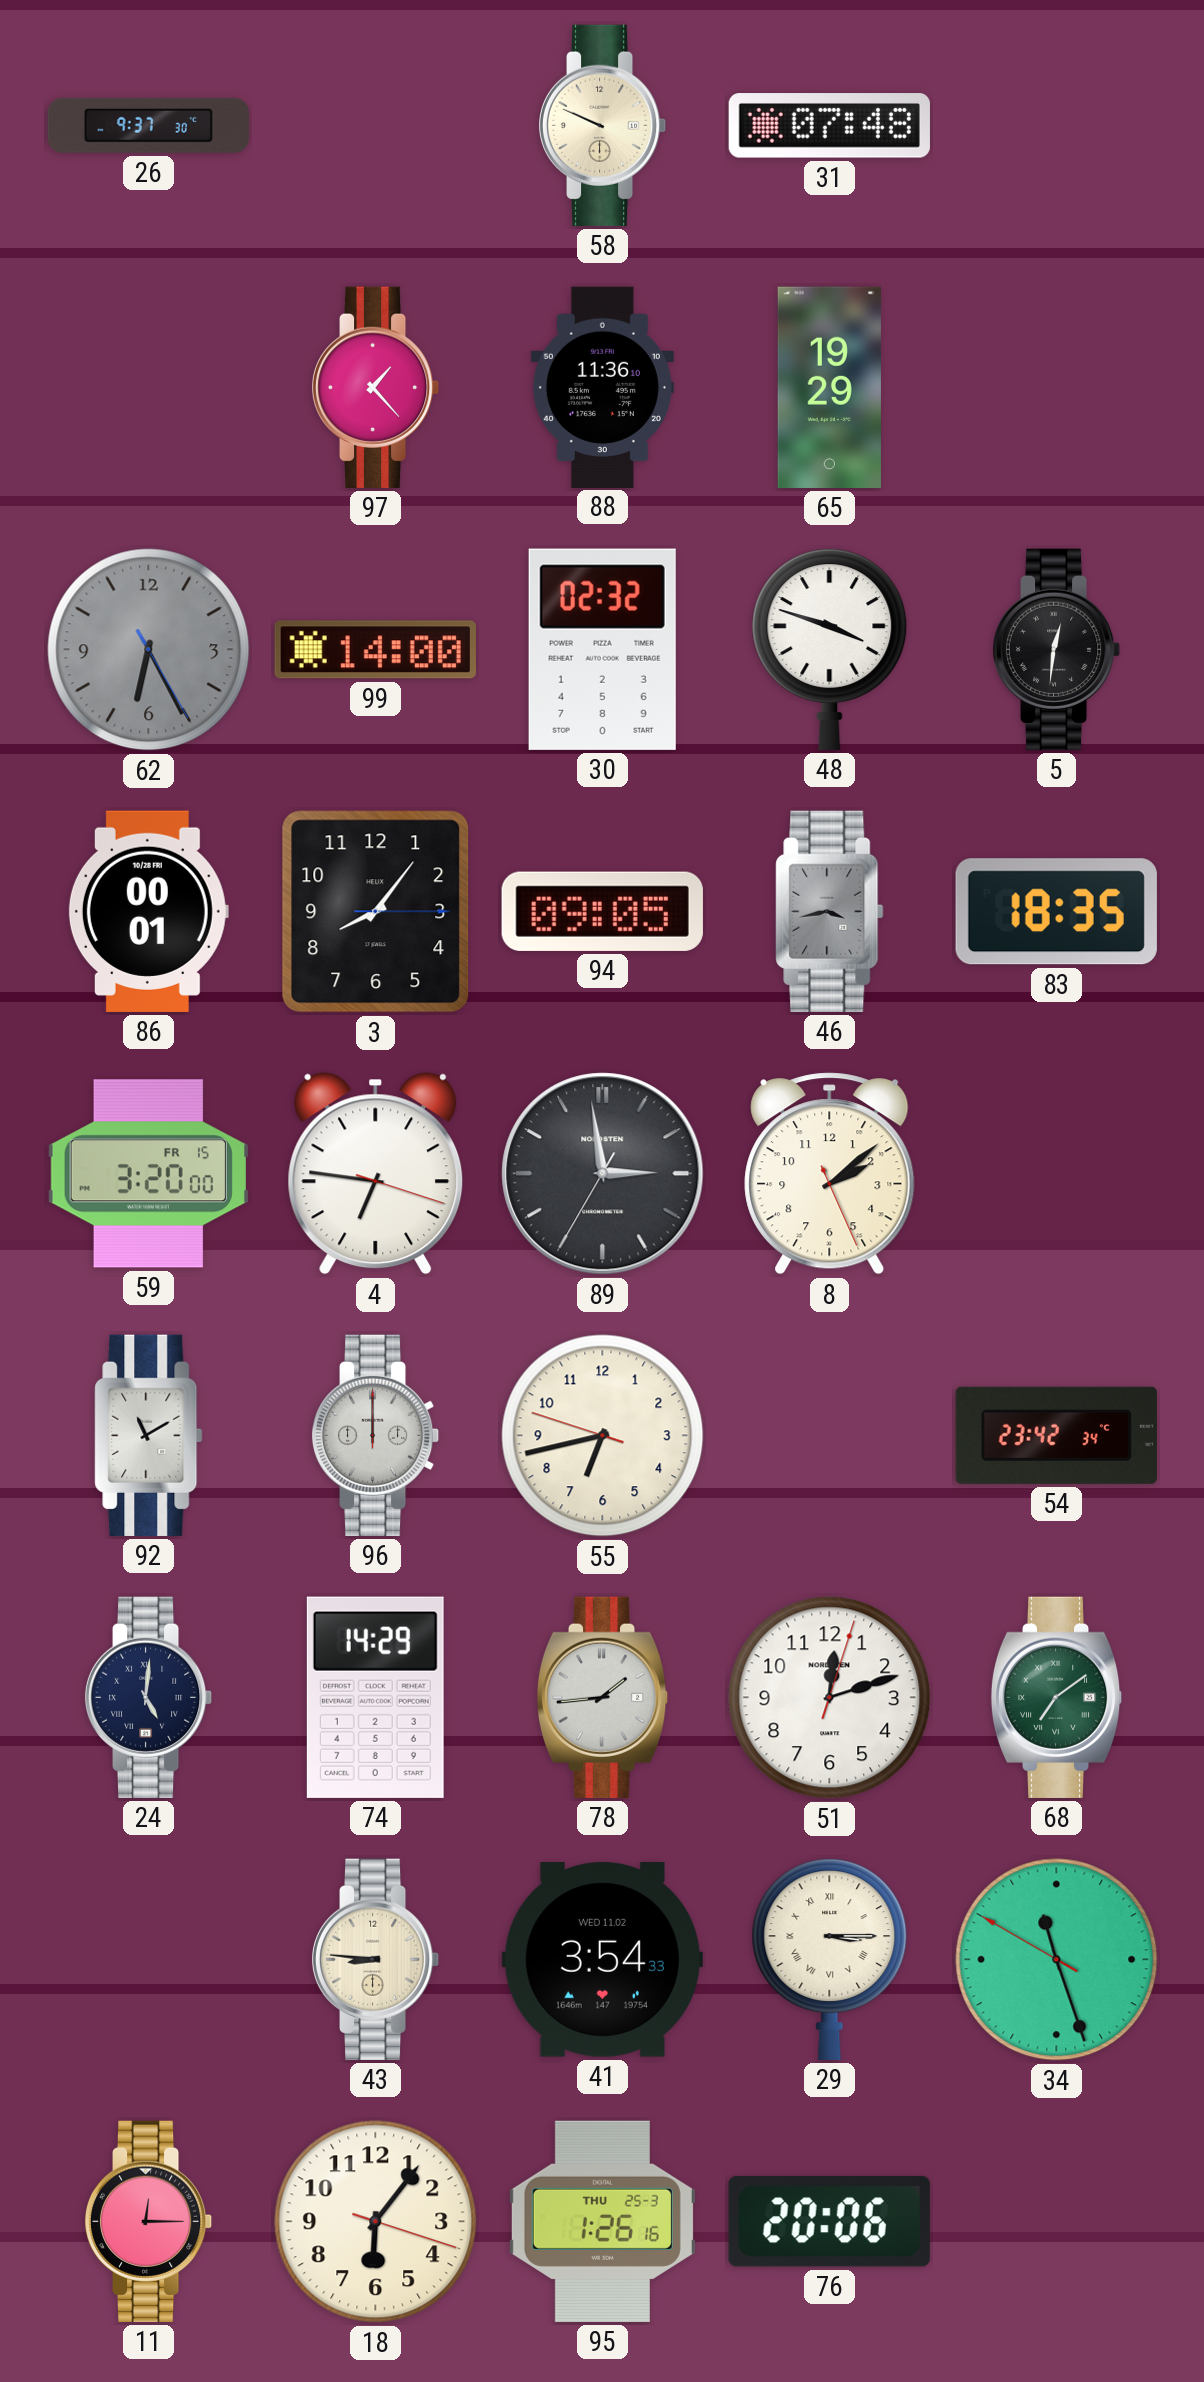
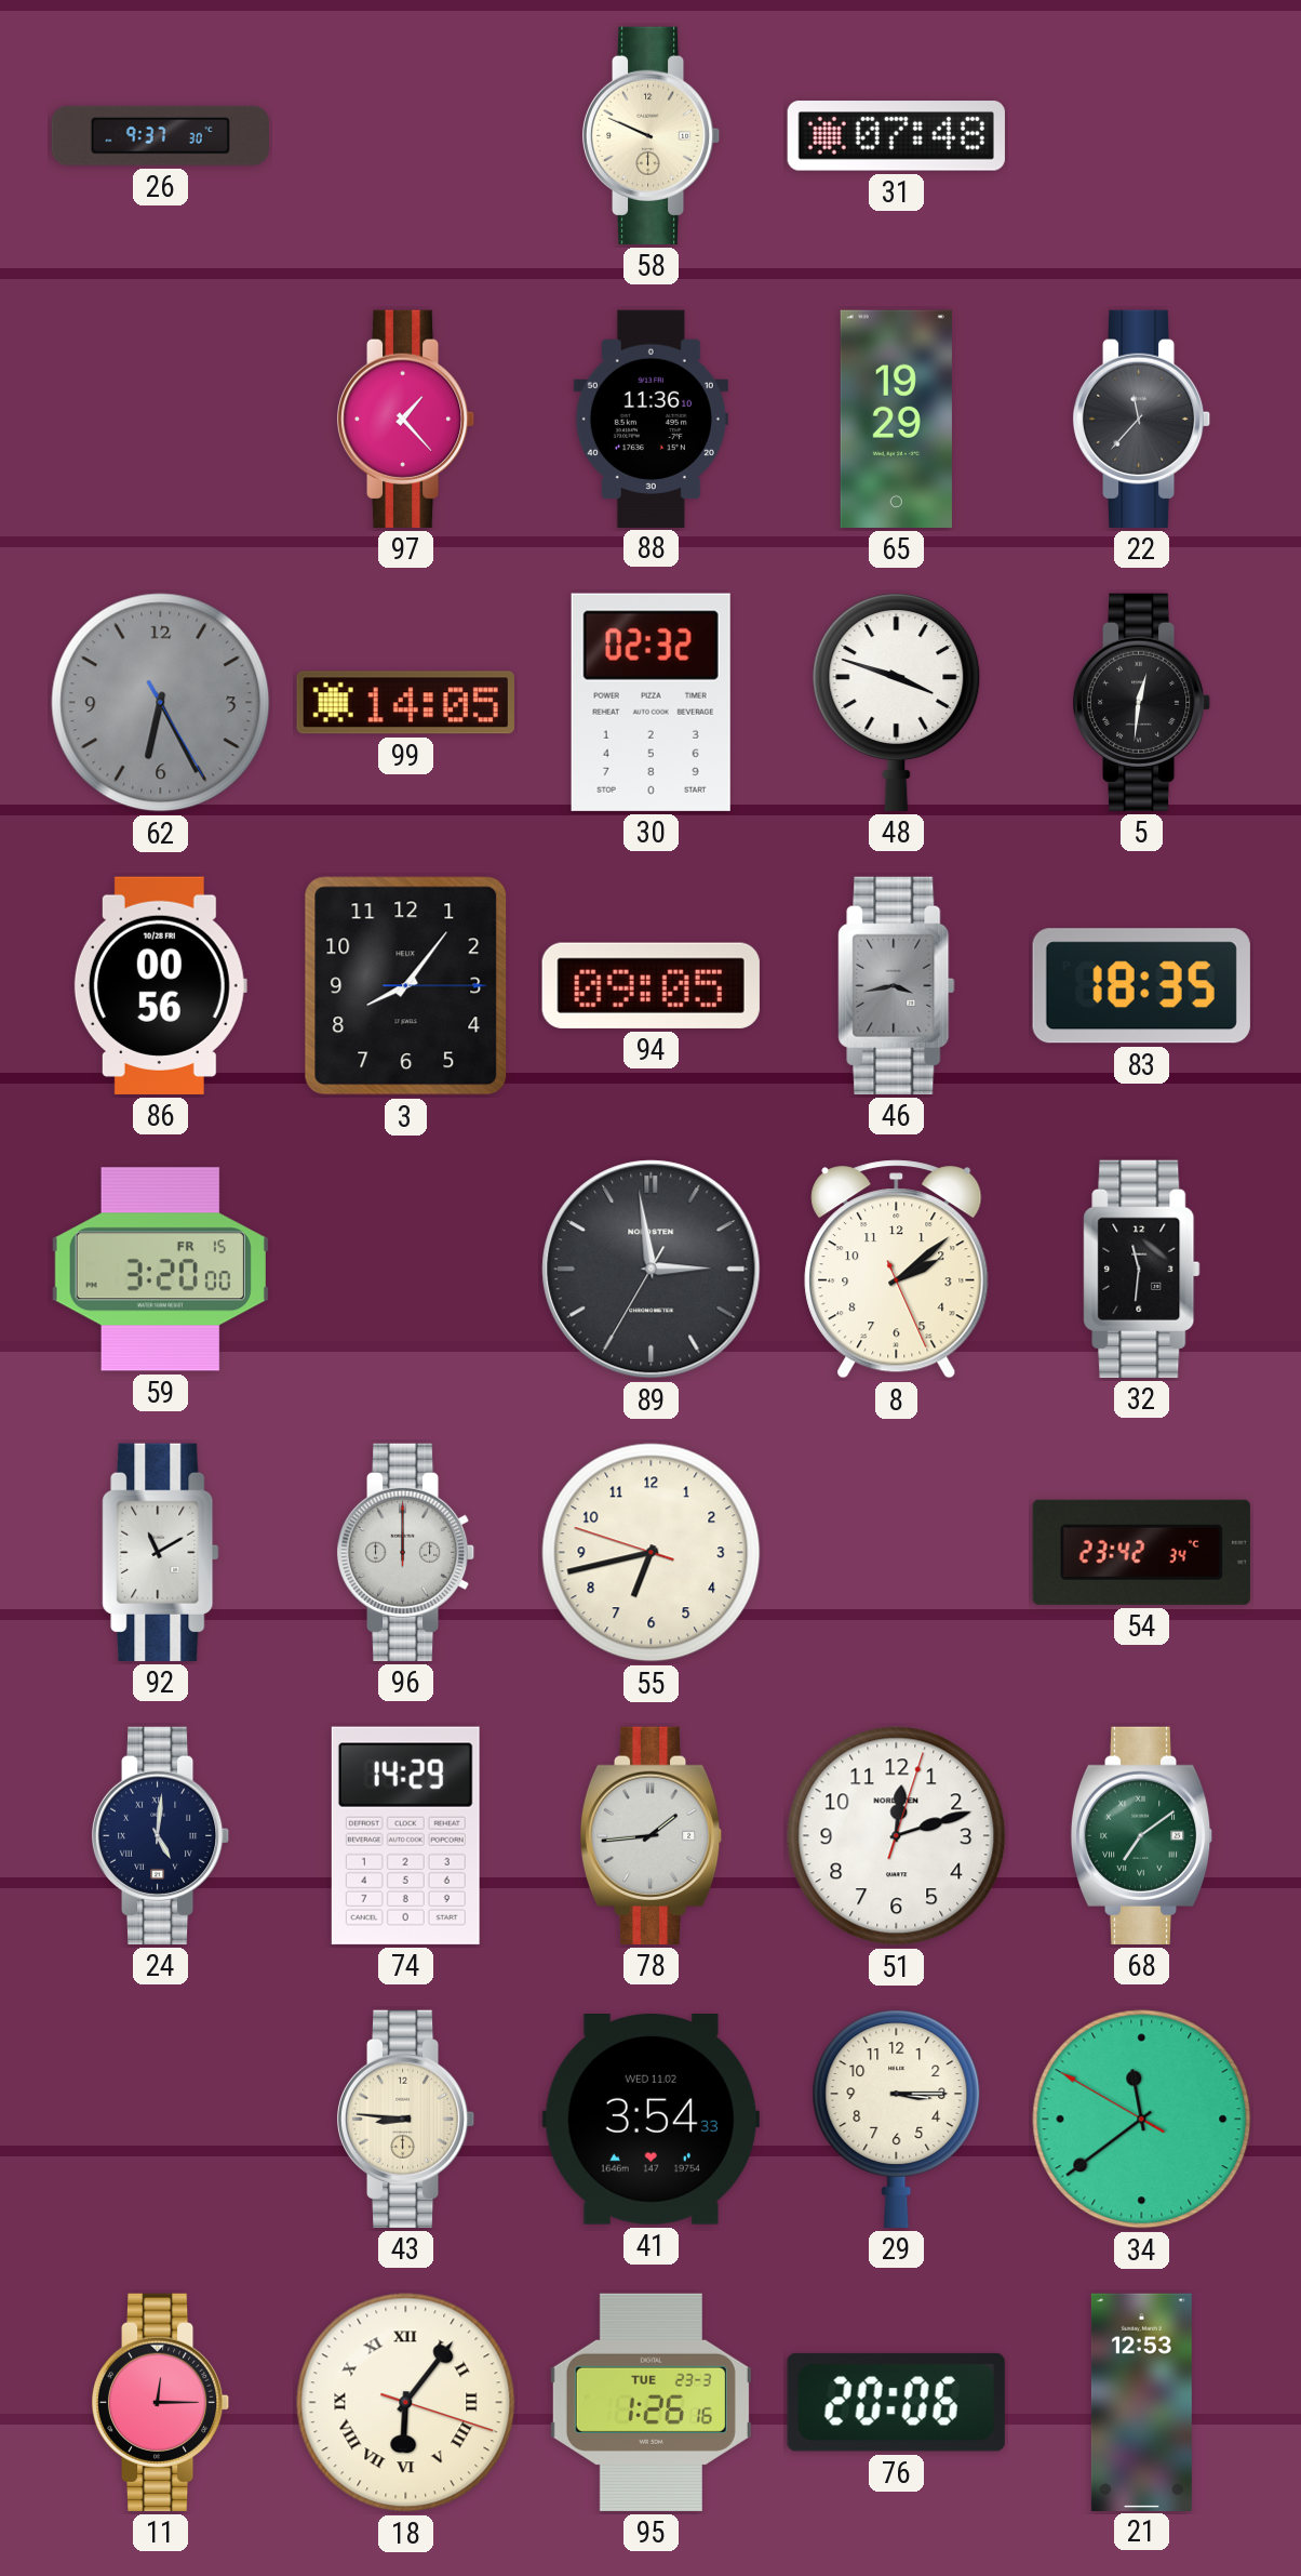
22: none -> 11:37
99: 14:00 -> 14:05
86: 00:01 -> 00:56
4: 6:46 -> none
32: none -> 11:31
29 numerals: Roman -> Arabic
34: 11:26 -> 11:38
18 numerals: Arabic -> Roman
95 date: THU 25-3 -> TUE 23-3
21: none -> 12:53
